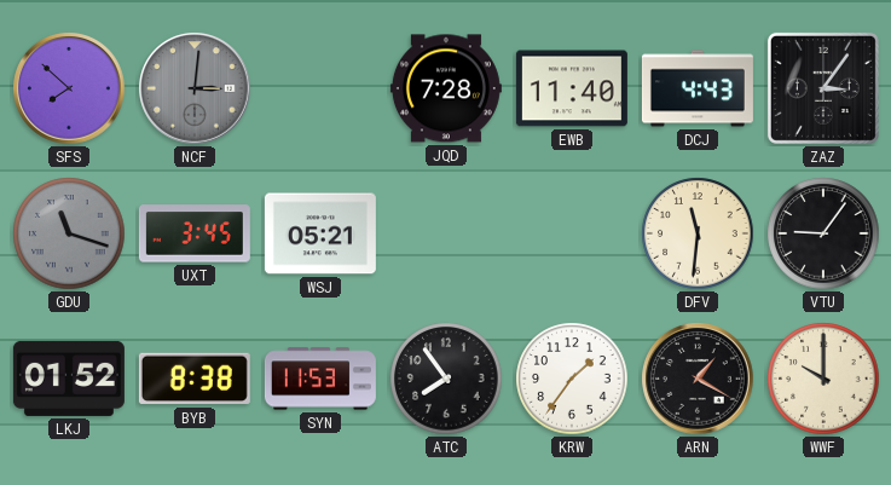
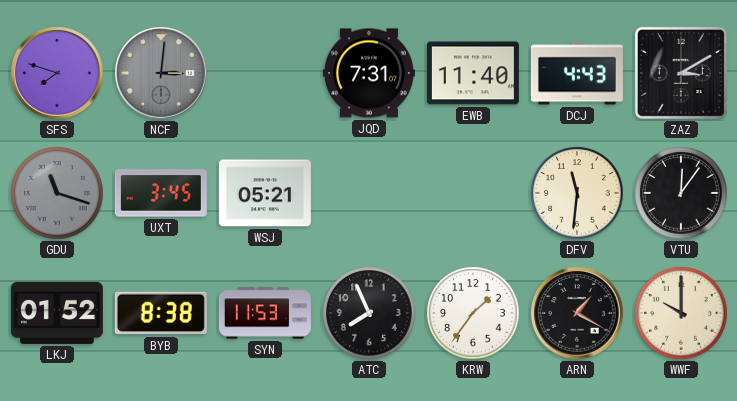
SFS: 7:52 -> 7:48
JQD: 7:28 -> 7:31
ZAZ: 3:06 -> 3:10
VTU: 9:06 -> 12:06
ATC: 7:54 -> 7:56
